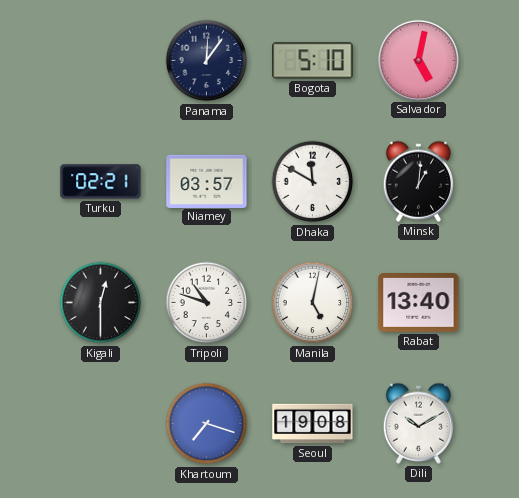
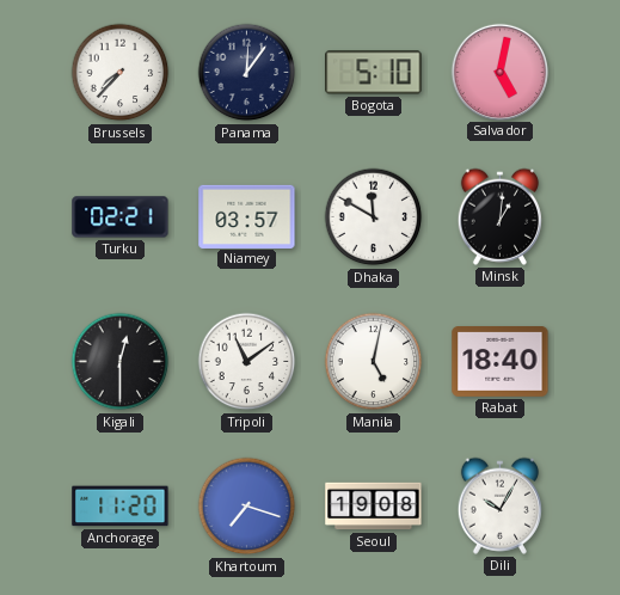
Brussels: none -> 7:37
Tripoli: 10:48 -> 11:09
Rabat: 13:40 -> 18:40
Anchorage: none -> 11:20
Dili: 10:10 -> 10:05
